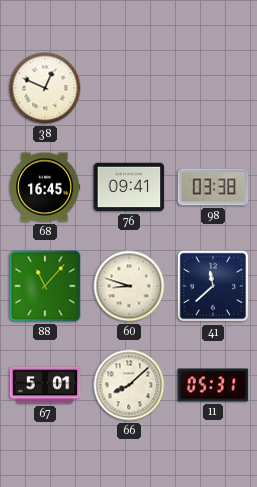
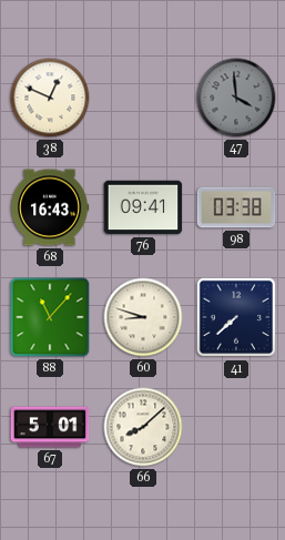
47: none -> 3:59
68: 16:45 -> 16:43
41: 11:38 -> 7:38
11: 05:31 -> none
